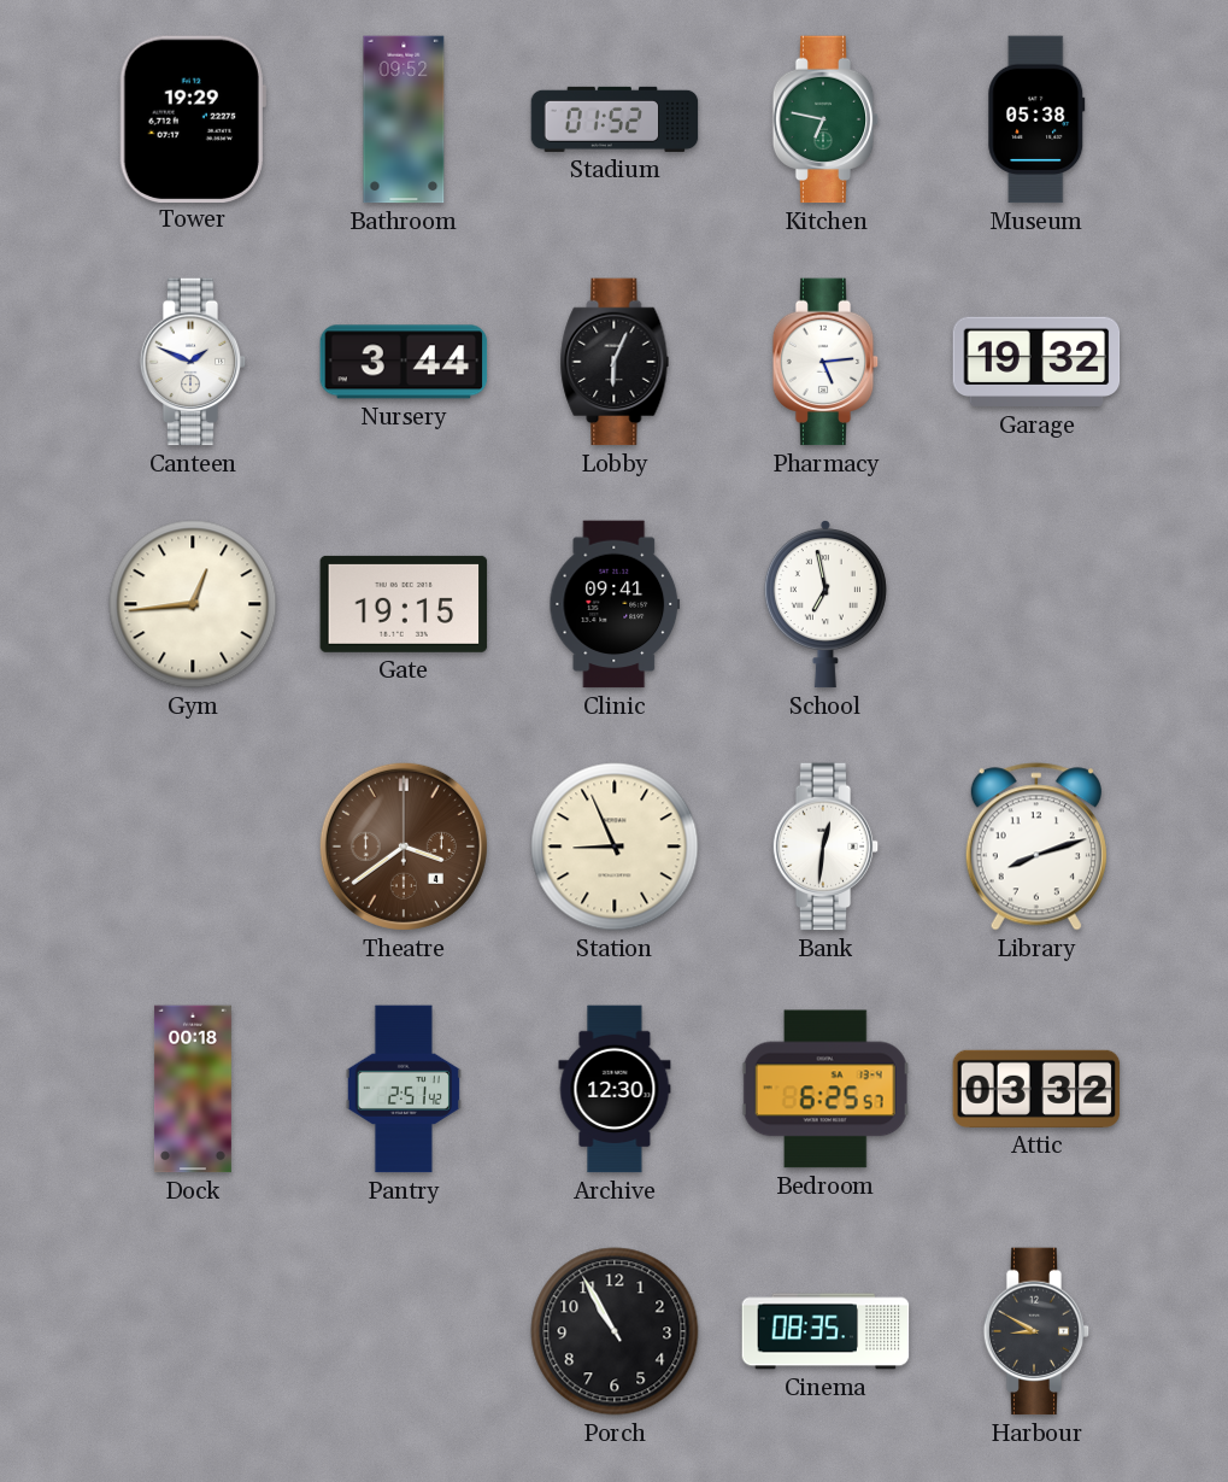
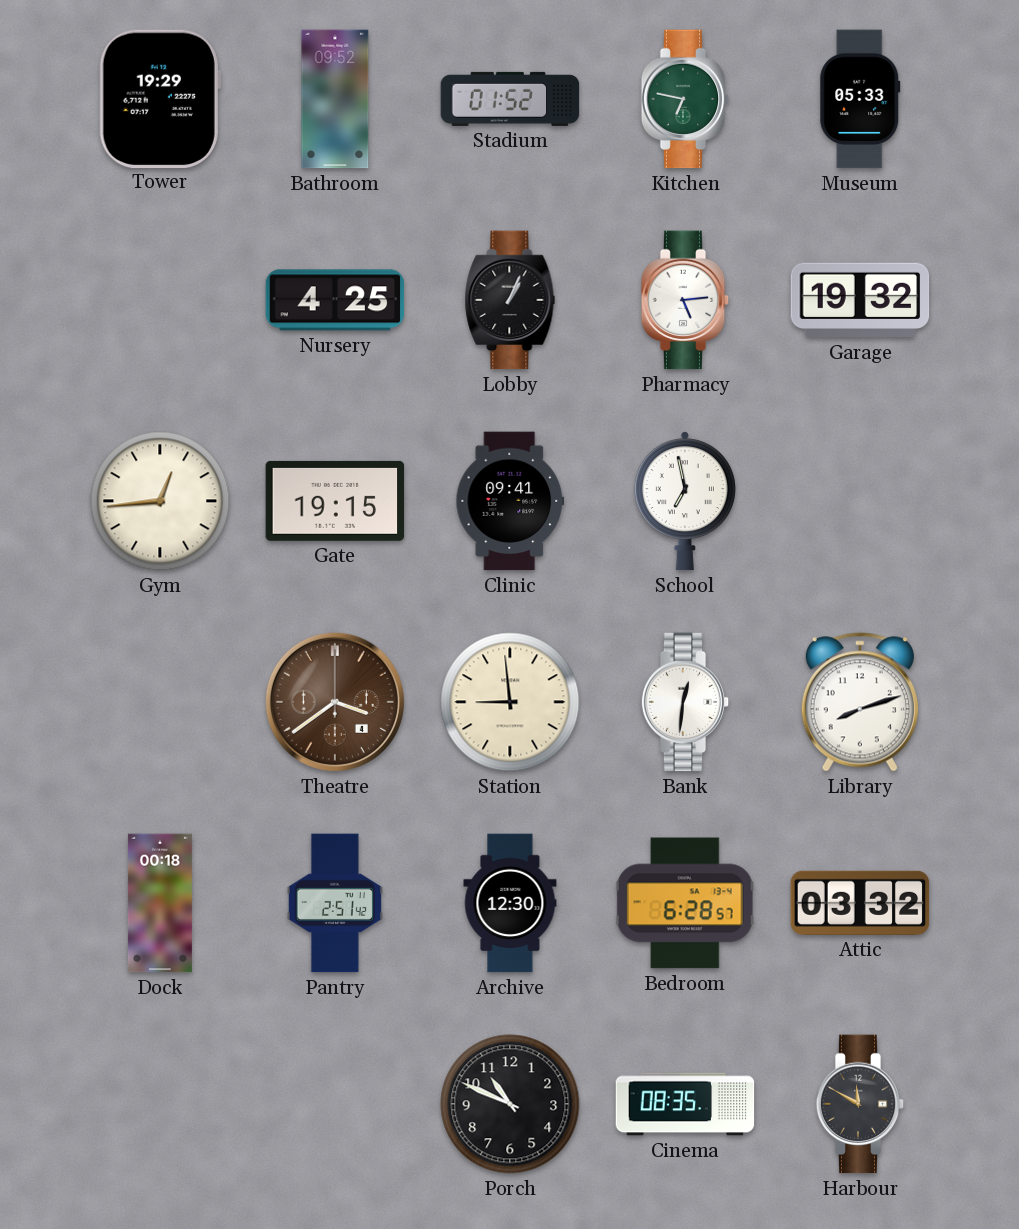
Museum: 05:38 -> 05:33
Canteen: 1:49 -> none
Nursery: 3:44 -> 4:25
Lobby: 6:04 -> 1:04
Station: 8:56 -> 8:59
Bedroom: 6:25 -> 6:28
Porch: 10:55 -> 10:49
Harbour: 8:50 -> 11:50
